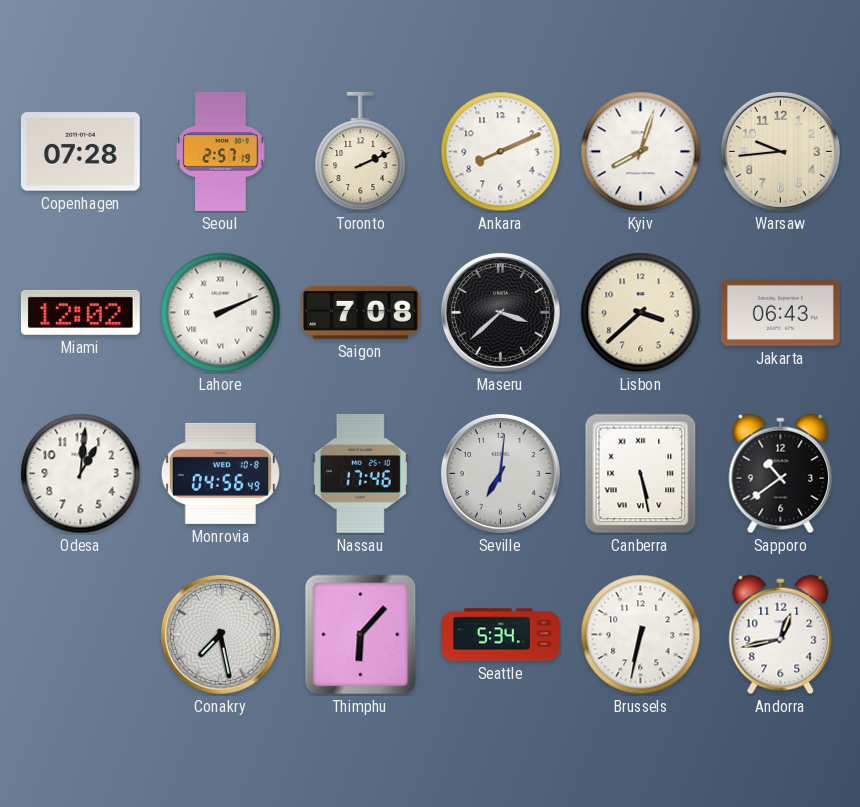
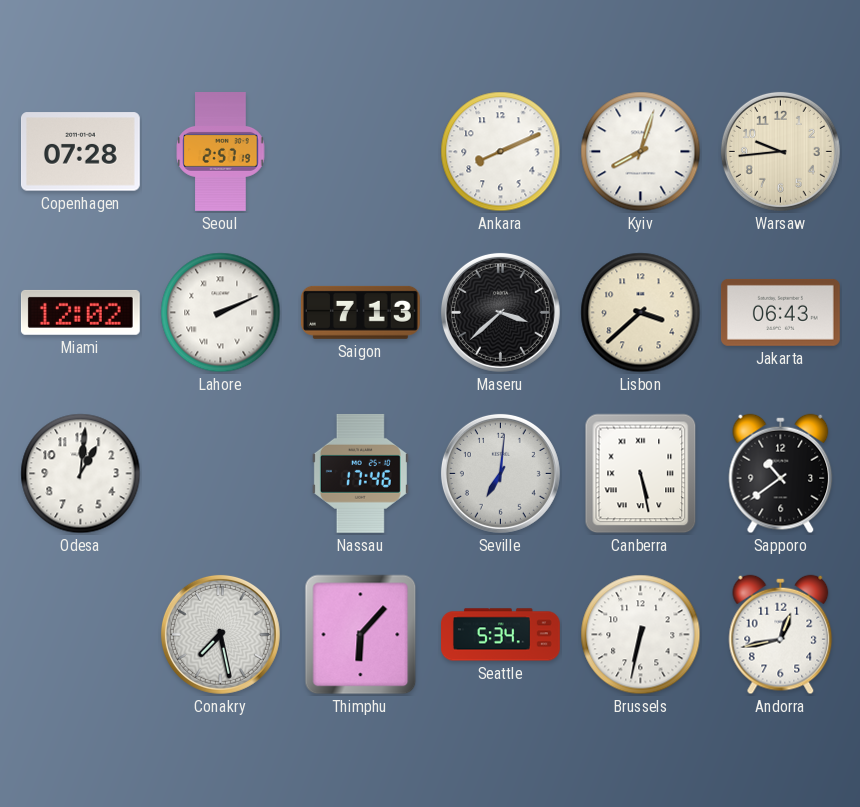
Toronto: 2:11 -> none
Saigon: 7:08 -> 7:13
Monrovia: 04:56 -> none
